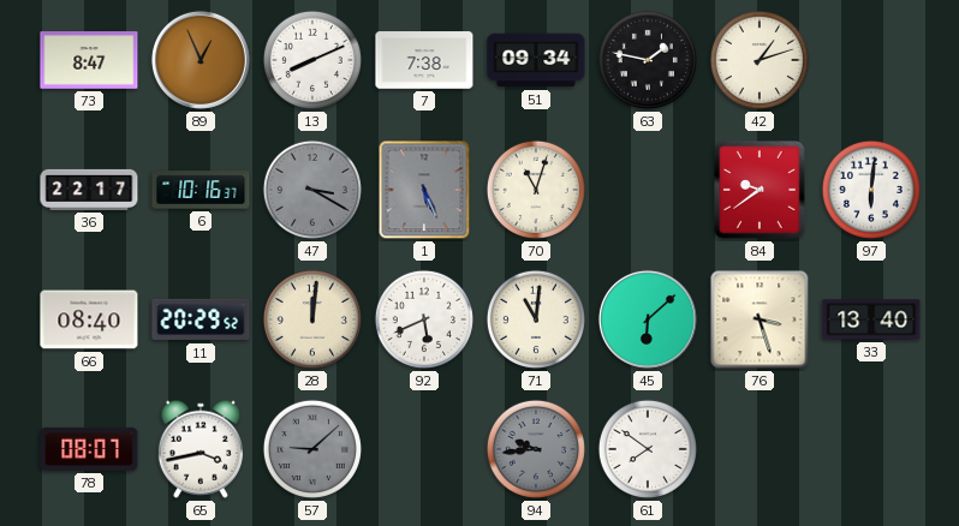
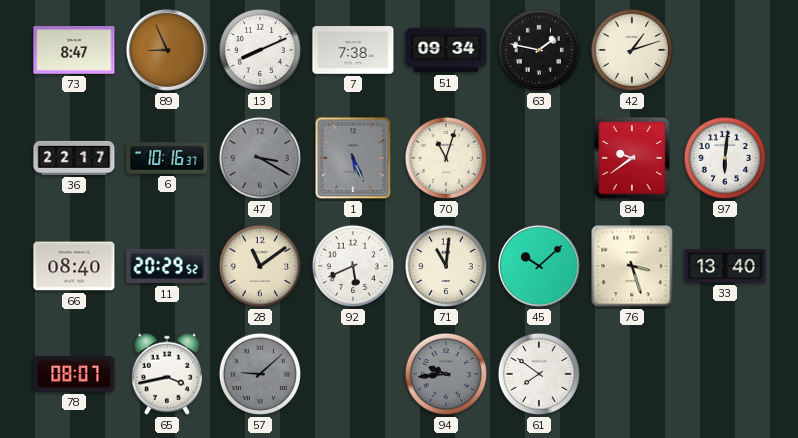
89: 12:56 -> 8:56
28: 12:01 -> 11:09
45: 6:08 -> 10:08
